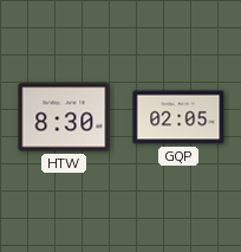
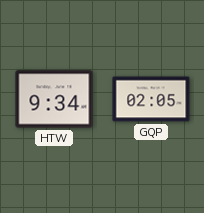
HTW: 8:30 -> 9:34
